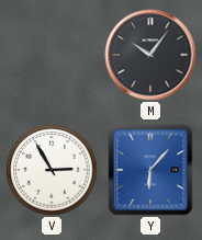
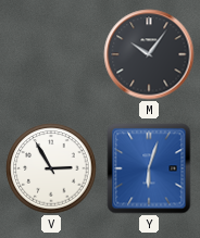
Y: 6:07 -> 6:03
